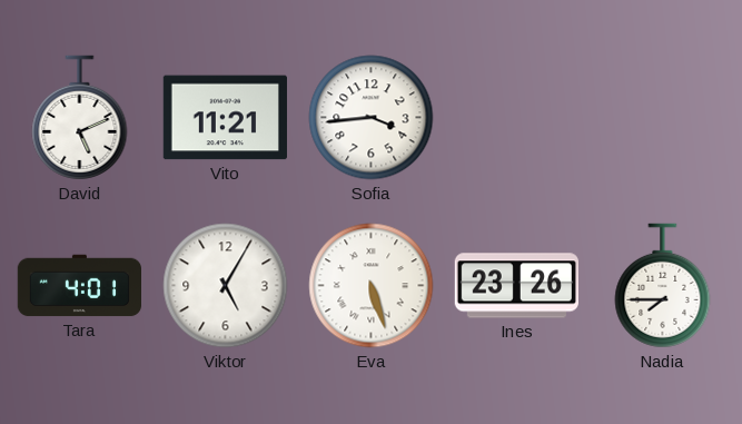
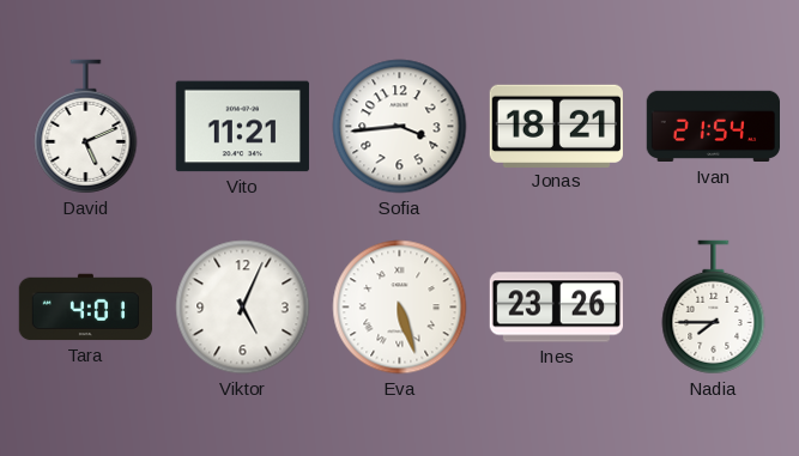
Jonas: none -> 18:21
Ivan: none -> 21:54
Viktor: 5:05 -> 5:04
